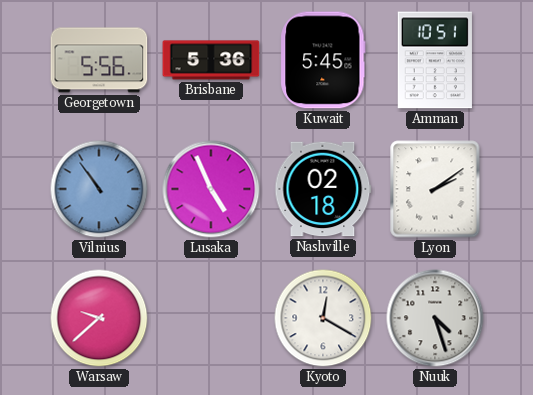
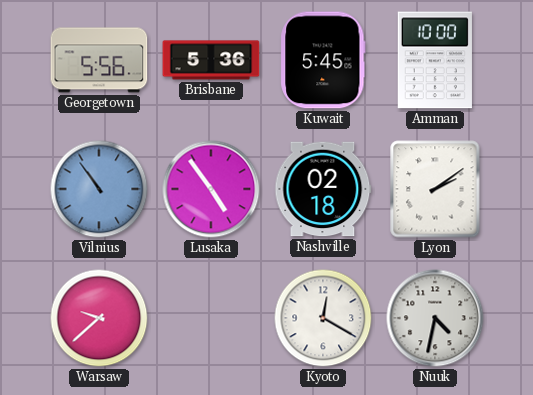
Amman: 10:51 -> 10:00
Lusaka: 4:56 -> 4:54
Nuuk: 4:27 -> 4:32
